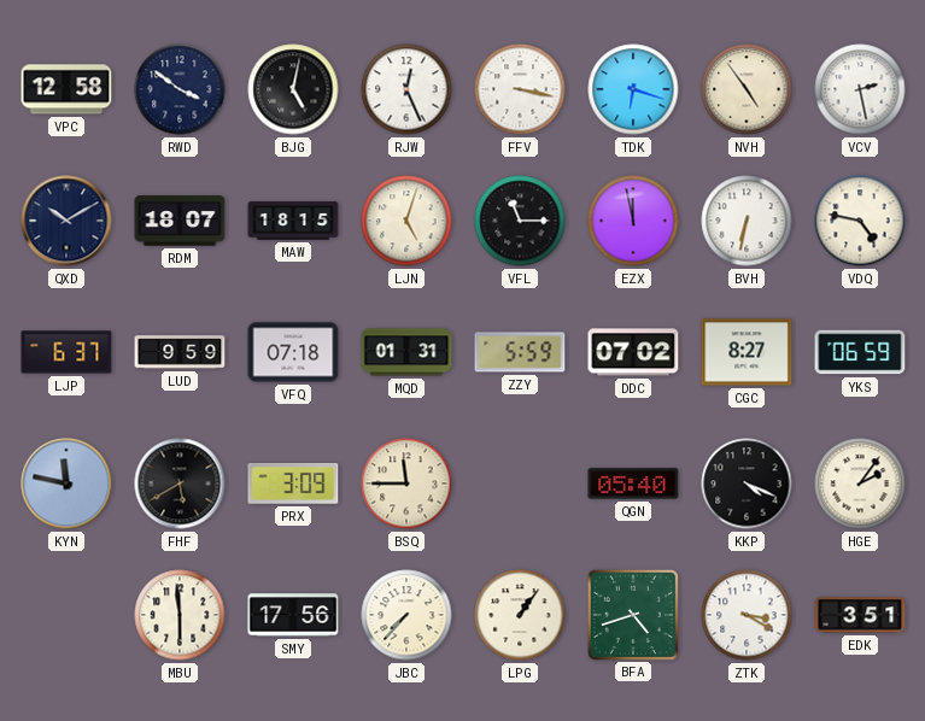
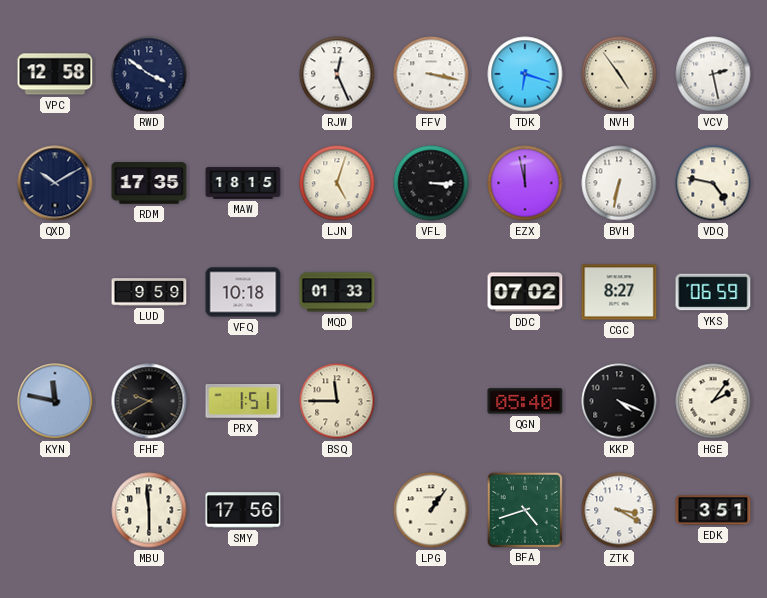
BJG: 5:02 -> none
RDM: 18:07 -> 17:35
VFL: 11:15 -> 3:15
LJP: 6:37 -> none
VFQ: 07:18 -> 10:18
MQD: 01:31 -> 01:33
ZZY: 5:59 -> none
FHF: 5:40 -> 9:40
PRX: 3:09 -> 1:51
JBC: 7:37 -> none
